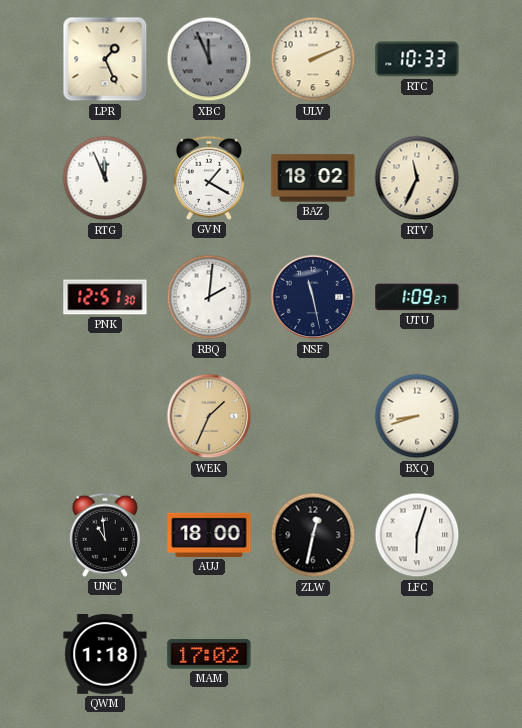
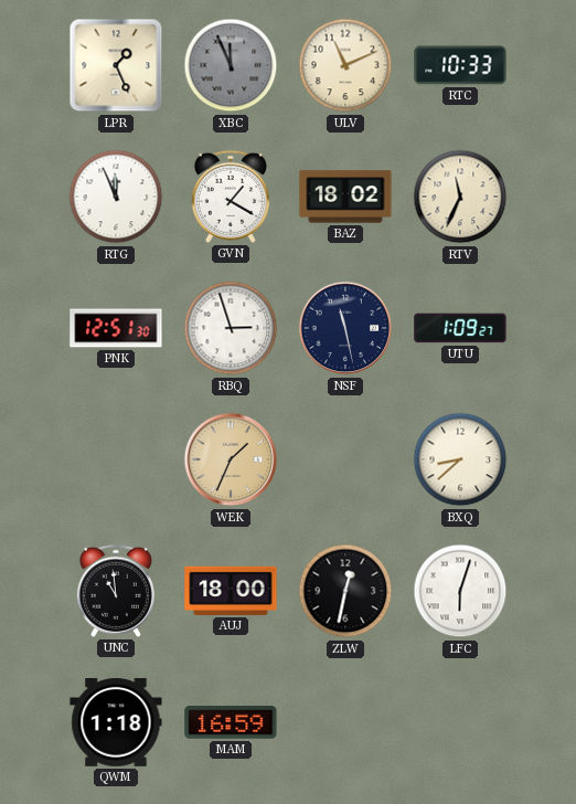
ULV: 2:11 -> 11:11
RBQ: 2:01 -> 2:57
BXQ: 8:42 -> 8:38
MAM: 17:02 -> 16:59
